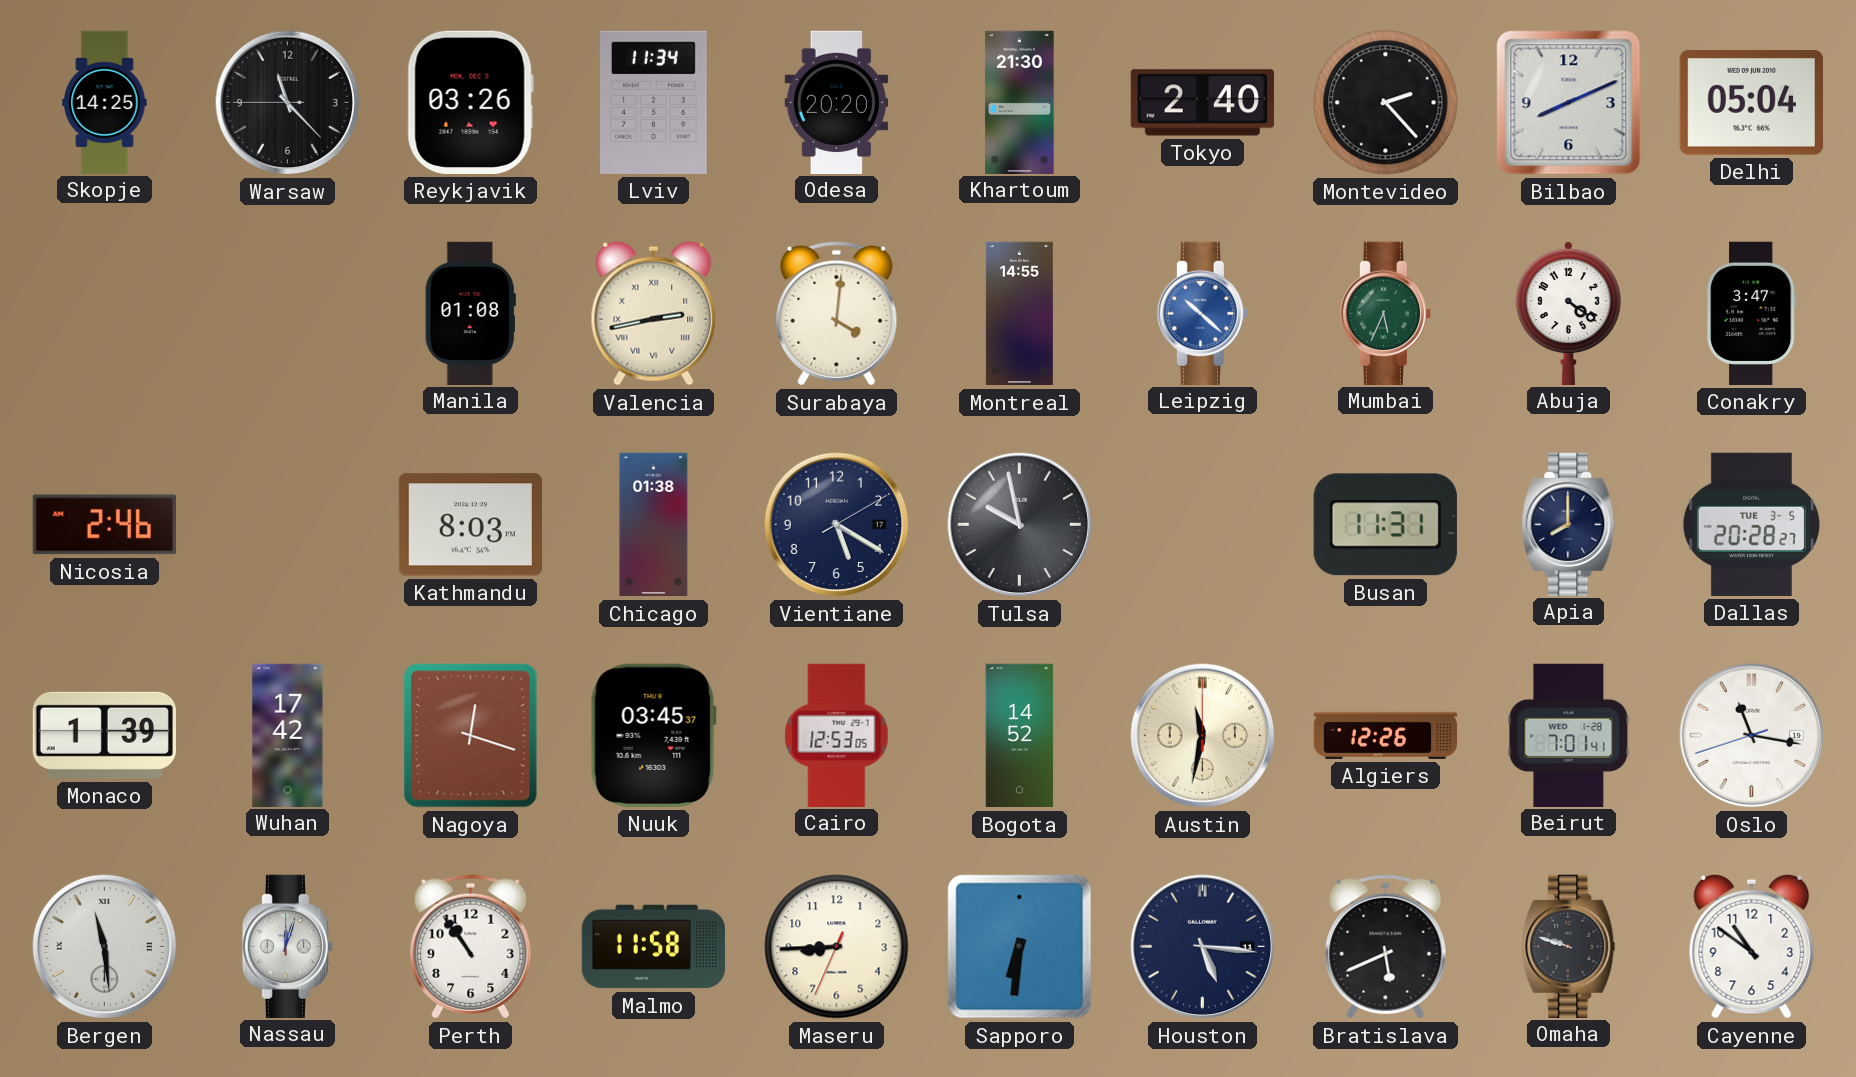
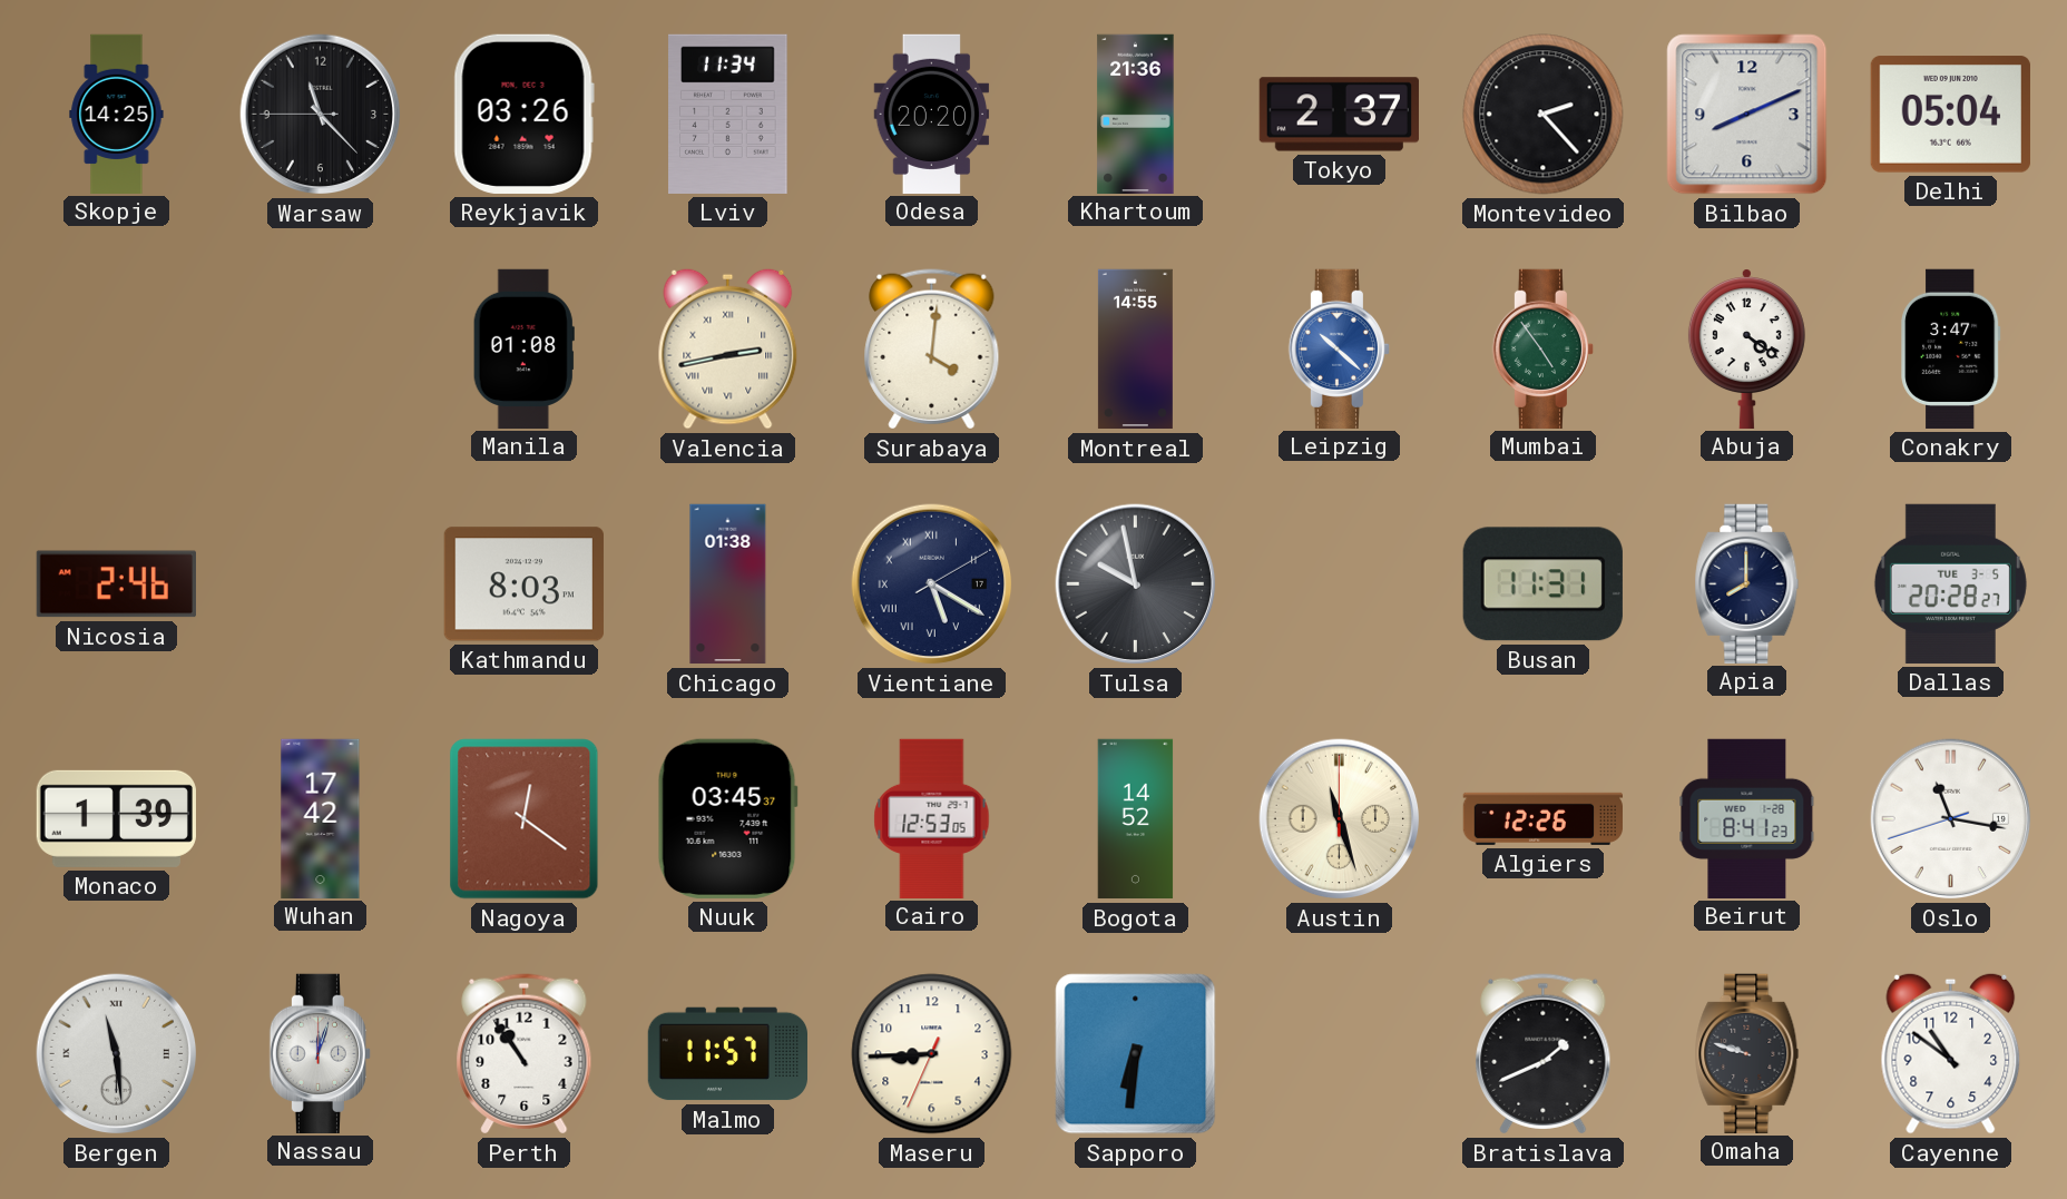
Khartoum: 21:30 -> 21:36
Tokyo: 2:40 -> 2:37
Mumbai: 5:34 -> 4:54
Vientiane numerals: Arabic -> Roman
Nagoya: 12:18 -> 12:21
Austin: 11:32 -> 11:27
Beirut: 7:01 -> 8:41
Malmo: 11:58 -> 11:57
Houston: 5:16 -> none
Bratislava: 5:41 -> 1:41
